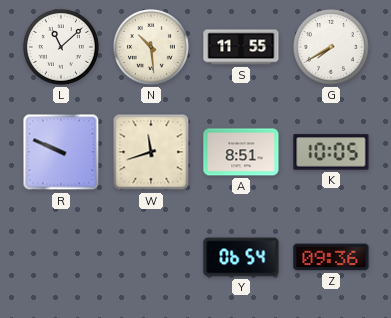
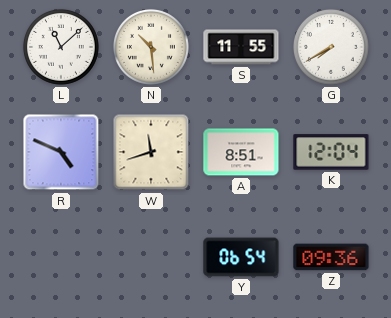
R: 9:49 -> 4:49
K: 10:05 -> 12:04
